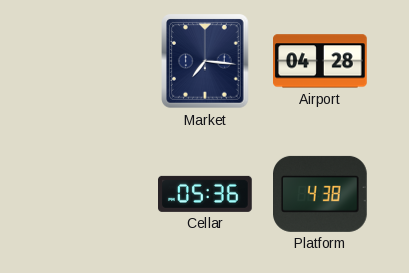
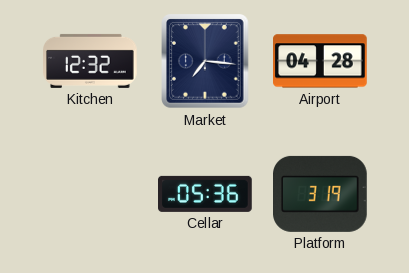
Kitchen: none -> 12:32
Platform: 4:38 -> 3:19
